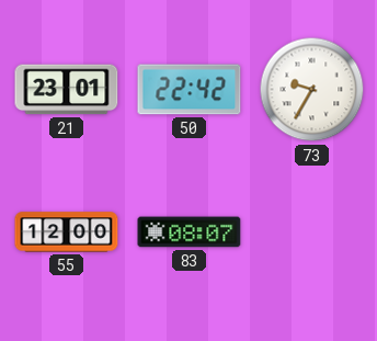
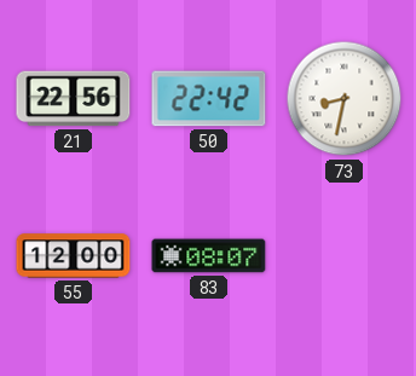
21: 23:01 -> 22:56
73: 9:35 -> 8:32
